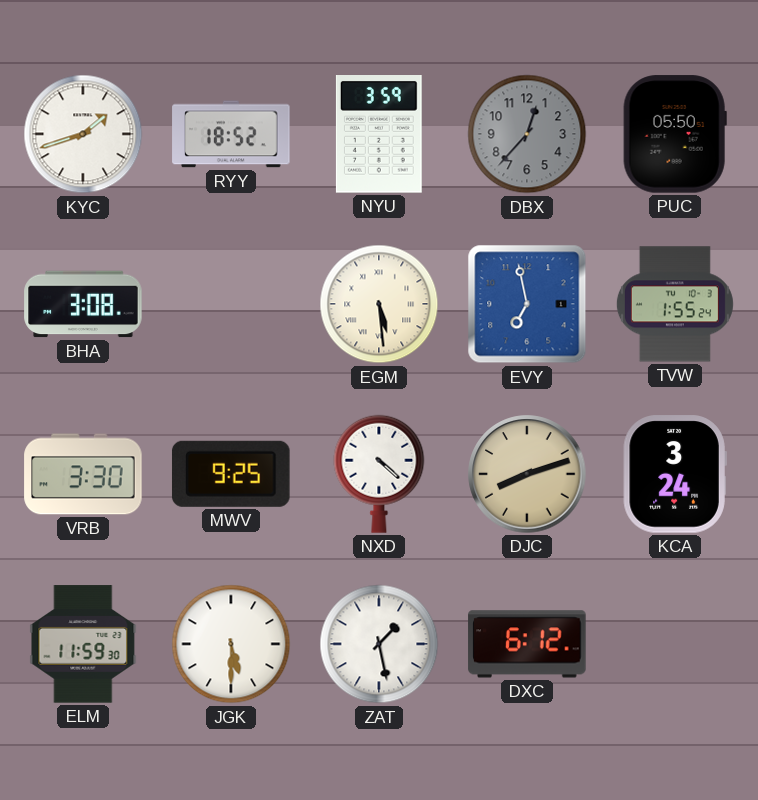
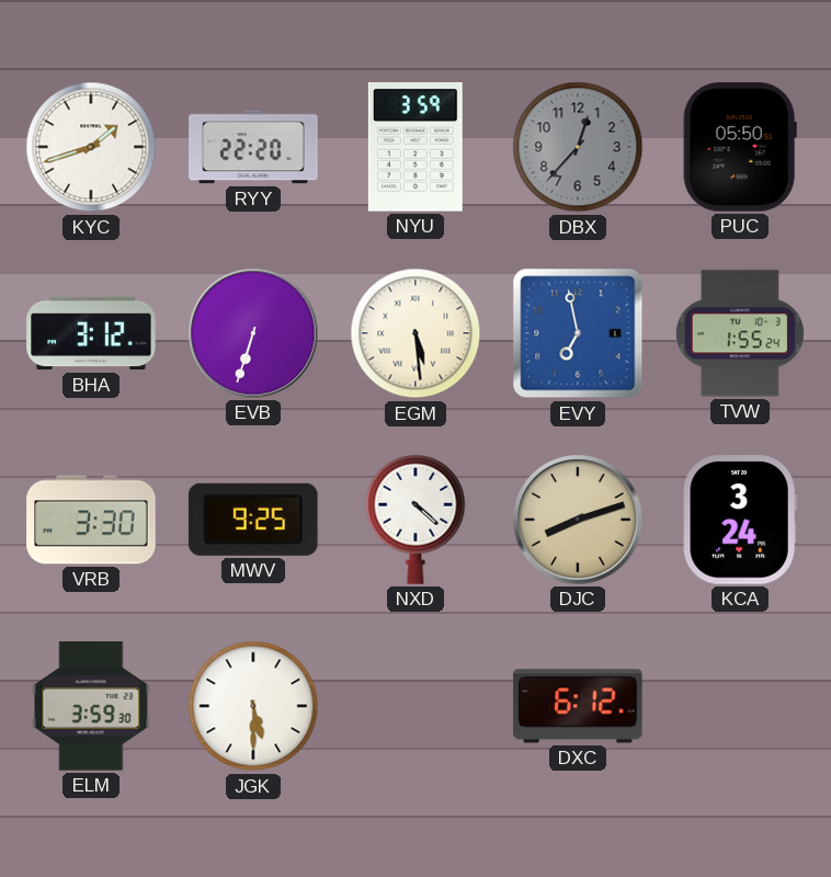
RYY: 18:52 -> 22:20
BHA: 3:08 -> 3:12
EVB: none -> 6:33
ELM: 11:59 -> 3:59
ZAT: 1:28 -> none
